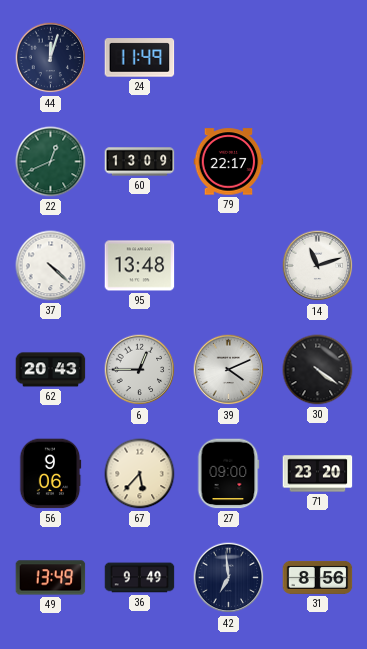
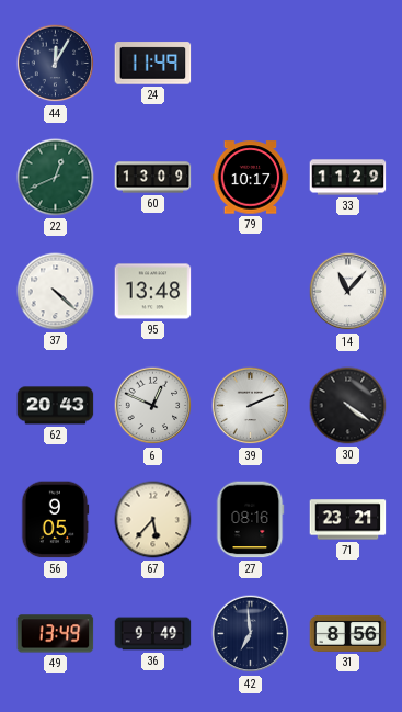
44: 12:03 -> 12:05
79: 22:17 -> 10:17
33: none -> 11:29
14: 11:12 -> 11:07
6: 12:45 -> 12:49
39: 4:11 -> 2:11
56: 9:06 -> 9:05
27: 09:00 -> 08:16
71: 23:20 -> 23:21
